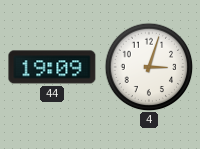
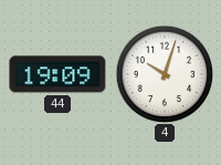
4: 3:03 -> 10:03
